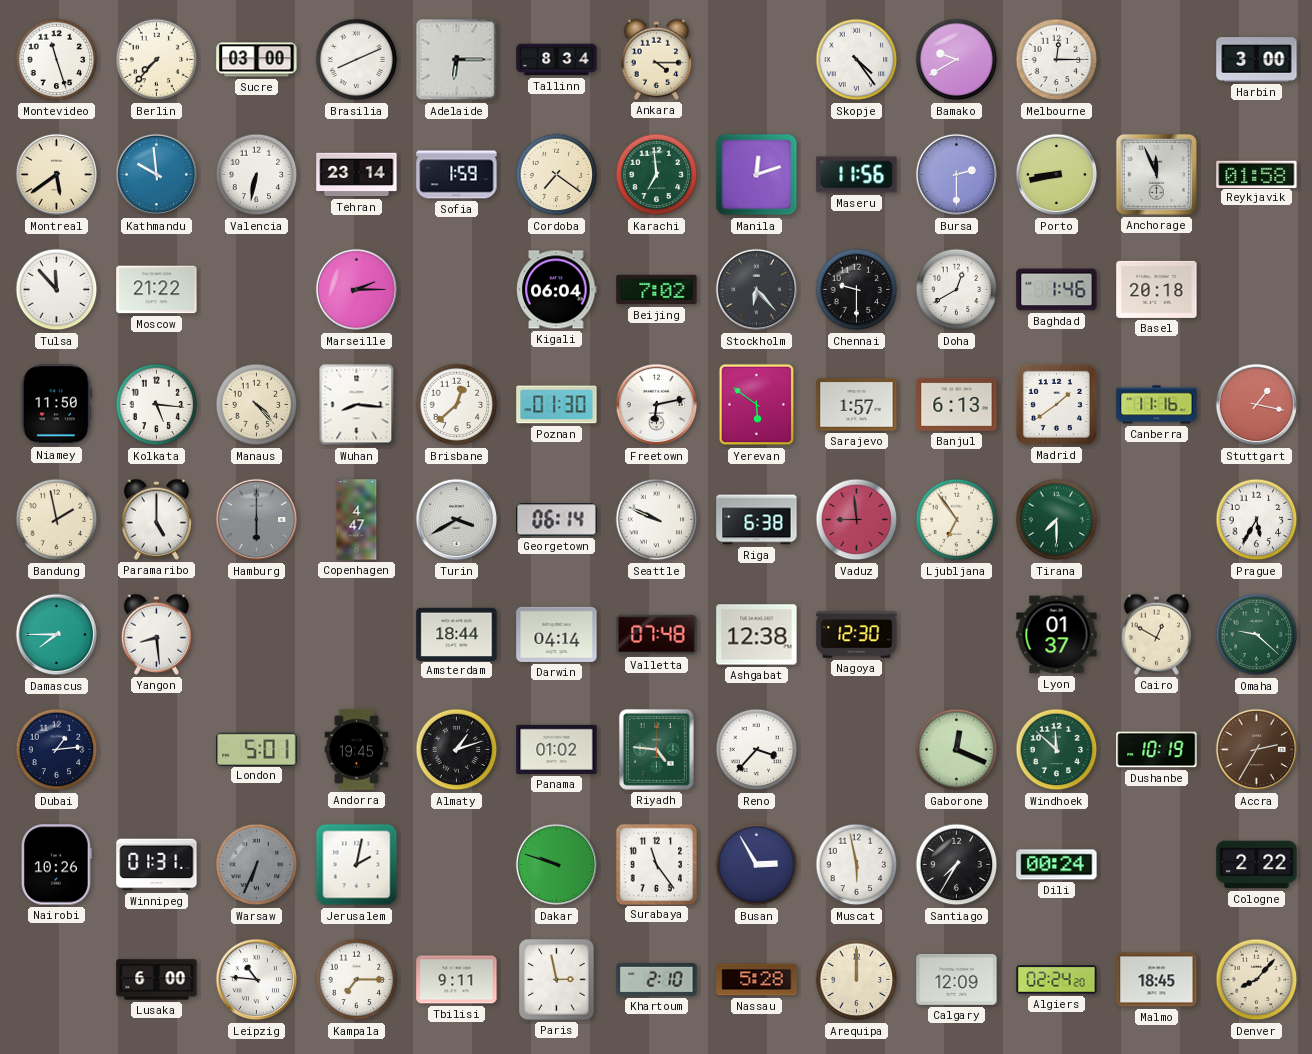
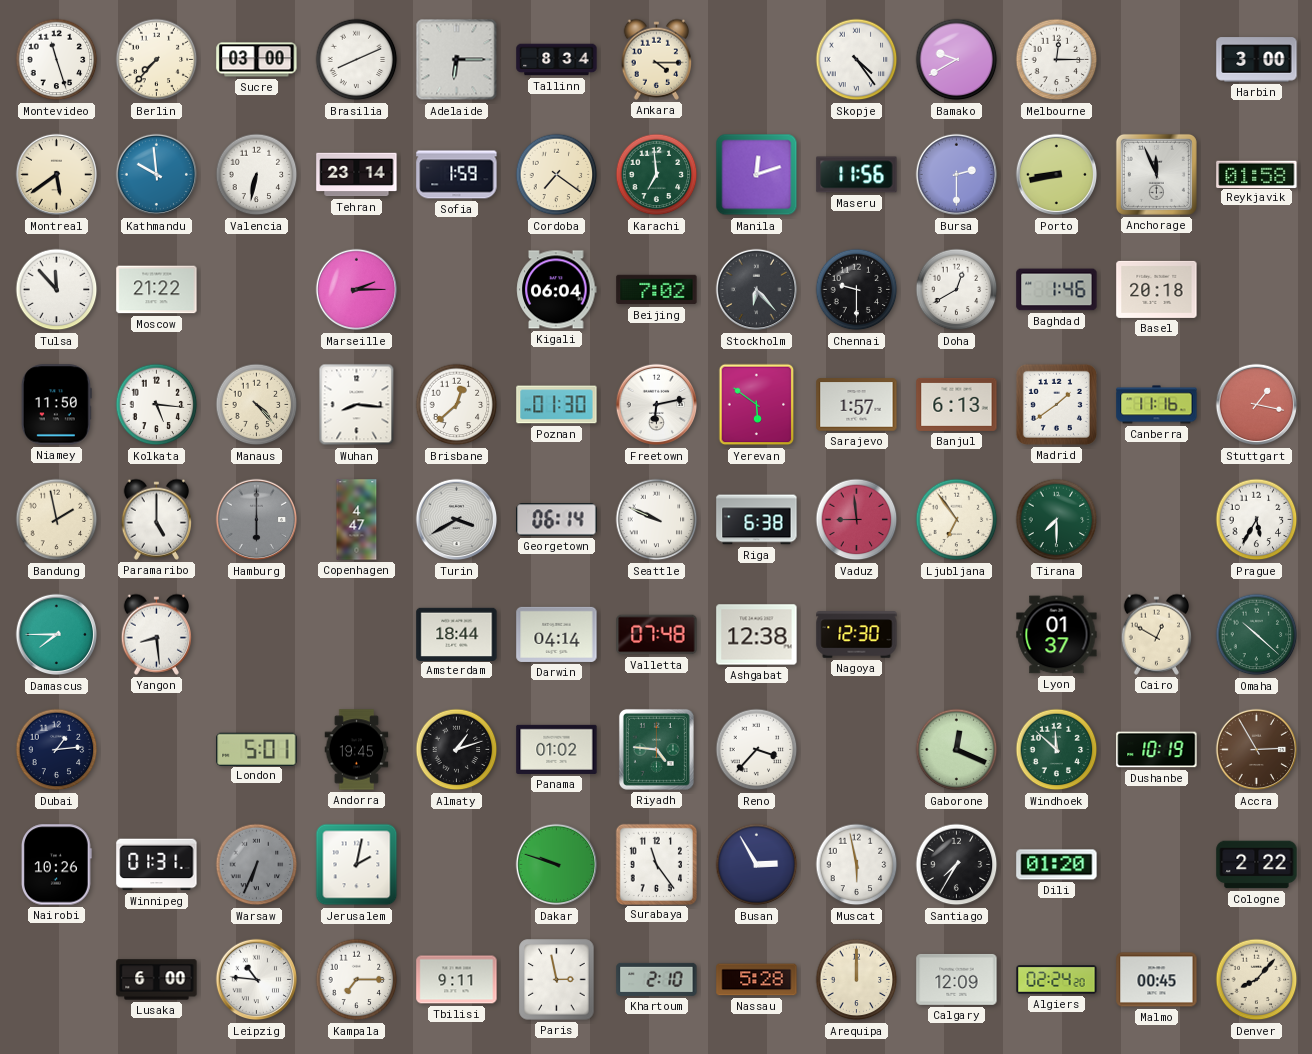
Omaha: 9:22 -> 10:22
Accra: 2:35 -> 2:55
Dili: 00:24 -> 01:20
Malmo: 18:45 -> 00:45
